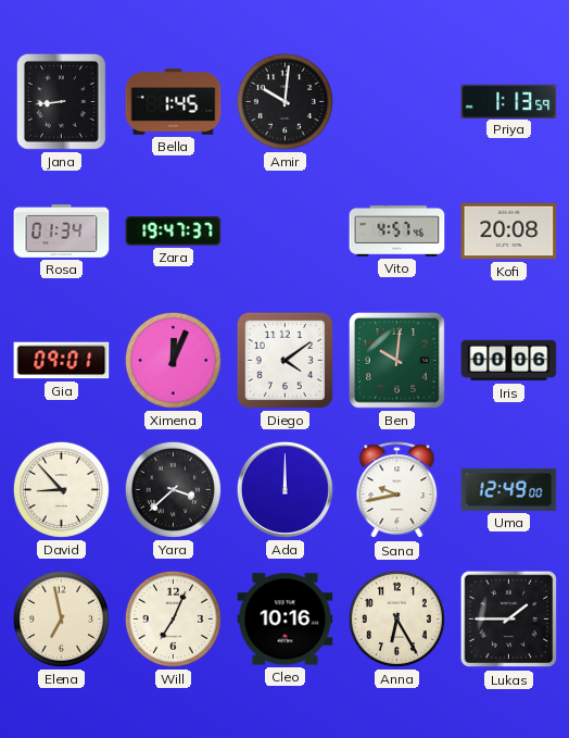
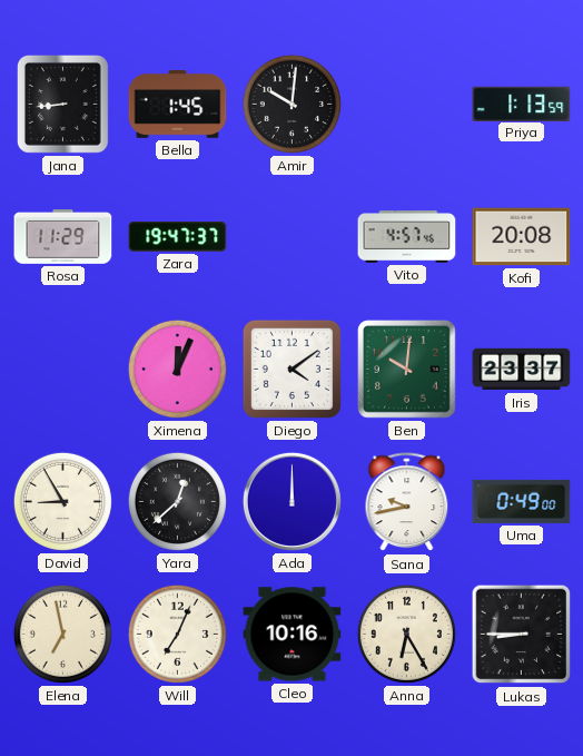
Rosa: 01:34 -> 11:29
Gia: 09:01 -> none
Iris: 00:06 -> 23:37
David: 8:53 -> 8:55
Yara: 3:38 -> 12:38
Uma: 12:49 -> 0:49
Lukas: 1:45 -> 8:45
